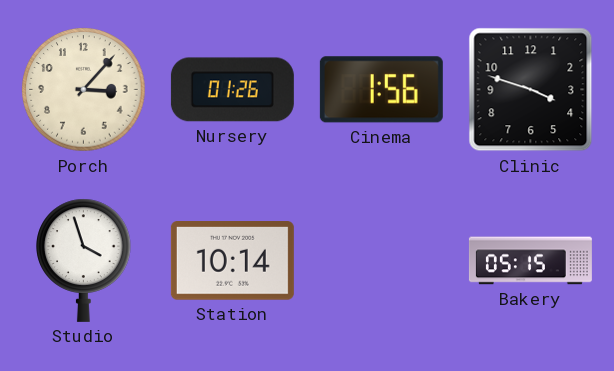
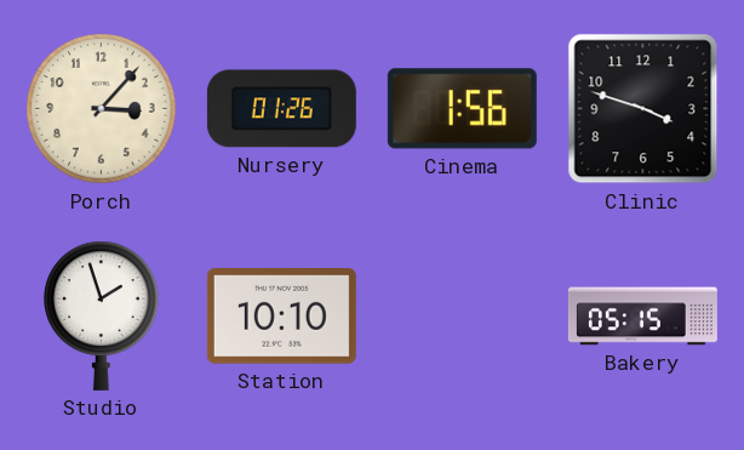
Studio: 3:57 -> 1:57
Station: 10:14 -> 10:10
